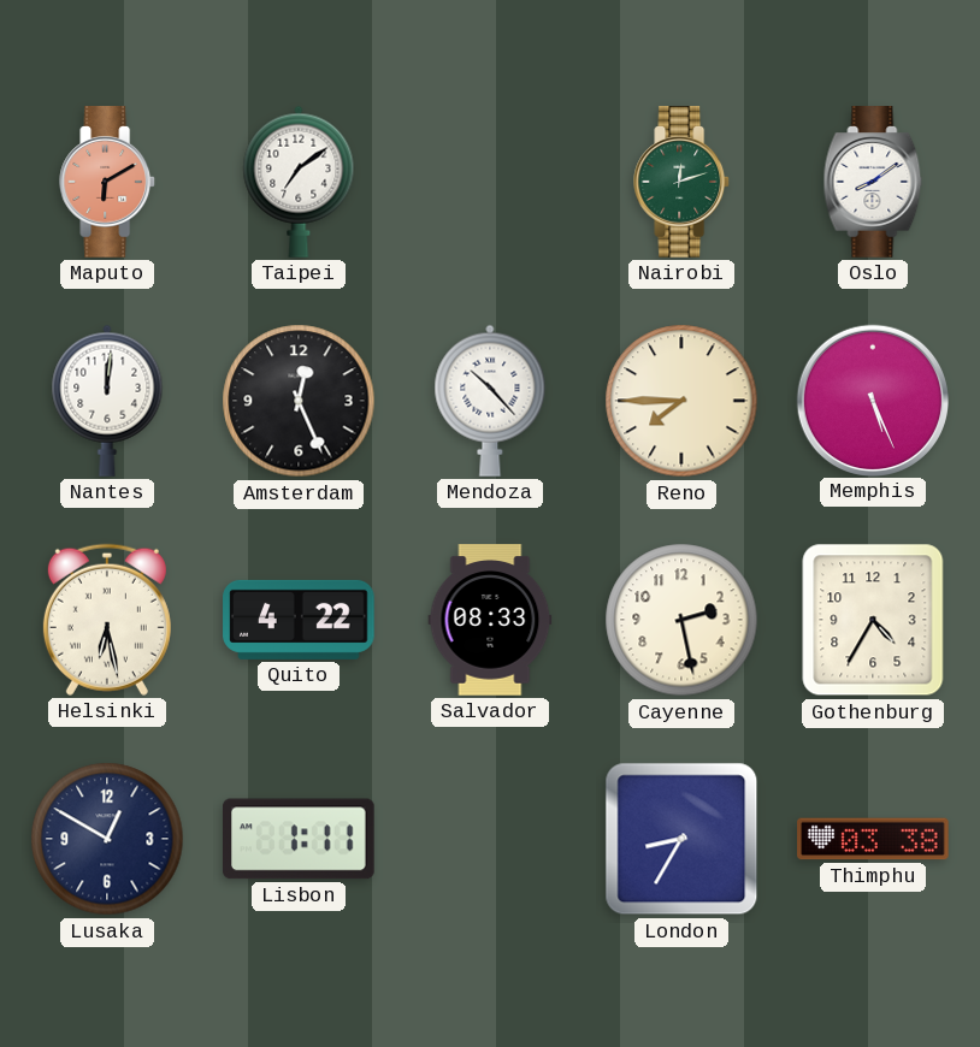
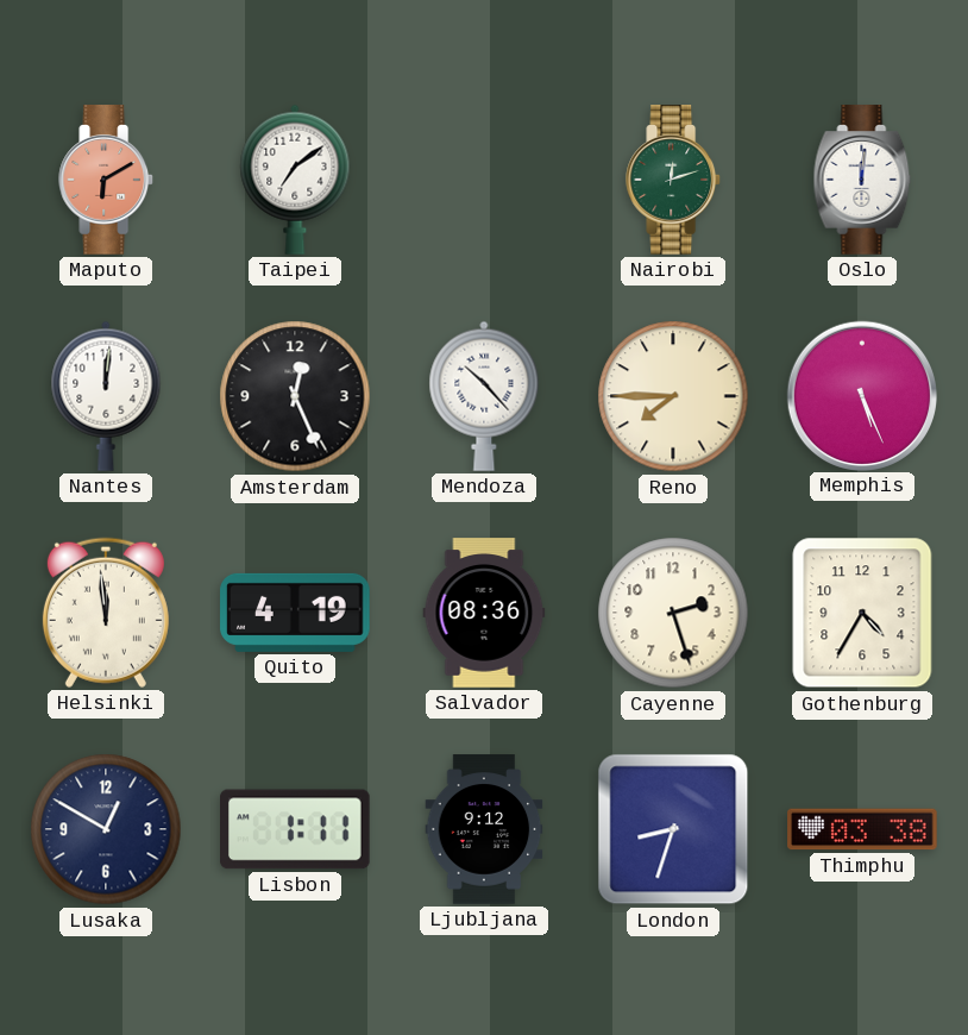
Oslo: 8:09 -> 12:01
Helsinki: 6:28 -> 11:59
Quito: 4:22 -> 4:19
Salvador: 08:33 -> 08:36
Cayenne: 2:28 -> 2:27
Ljubljana: none -> 9:12
London: 8:35 -> 8:33
